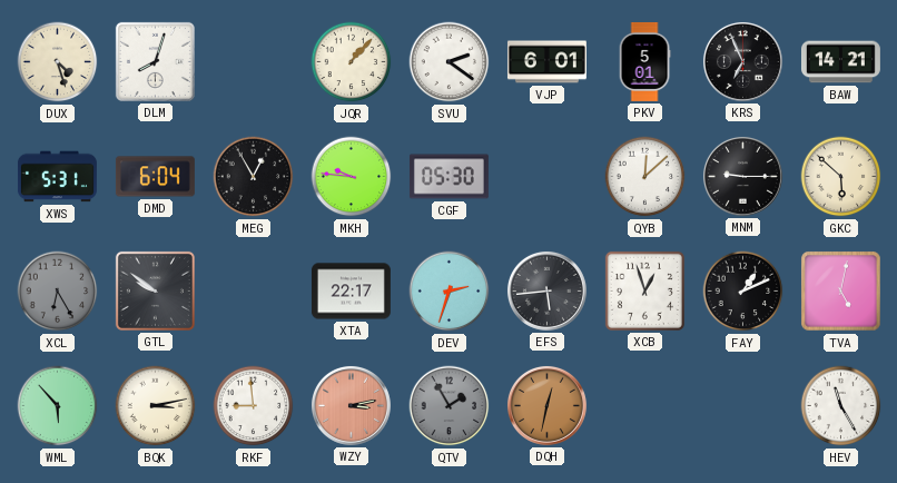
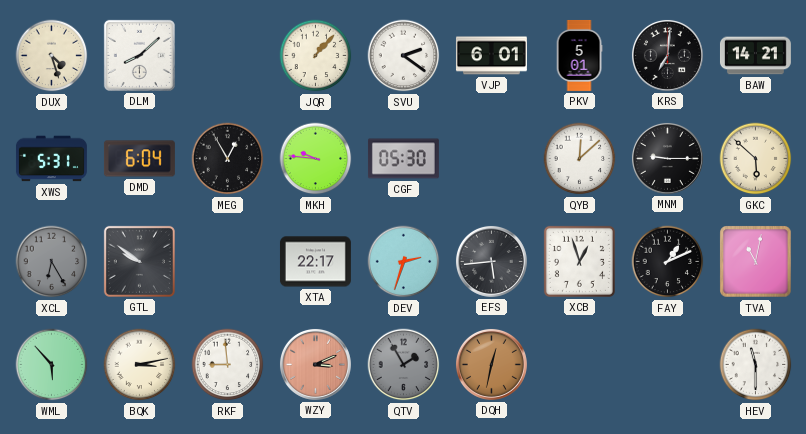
DLM: 8:03 -> 8:08
KRS: 6:56 -> 7:01
TVA: 5:02 -> 11:02
WZY: 3:13 -> 3:11
HEV: 11:25 -> 11:30
